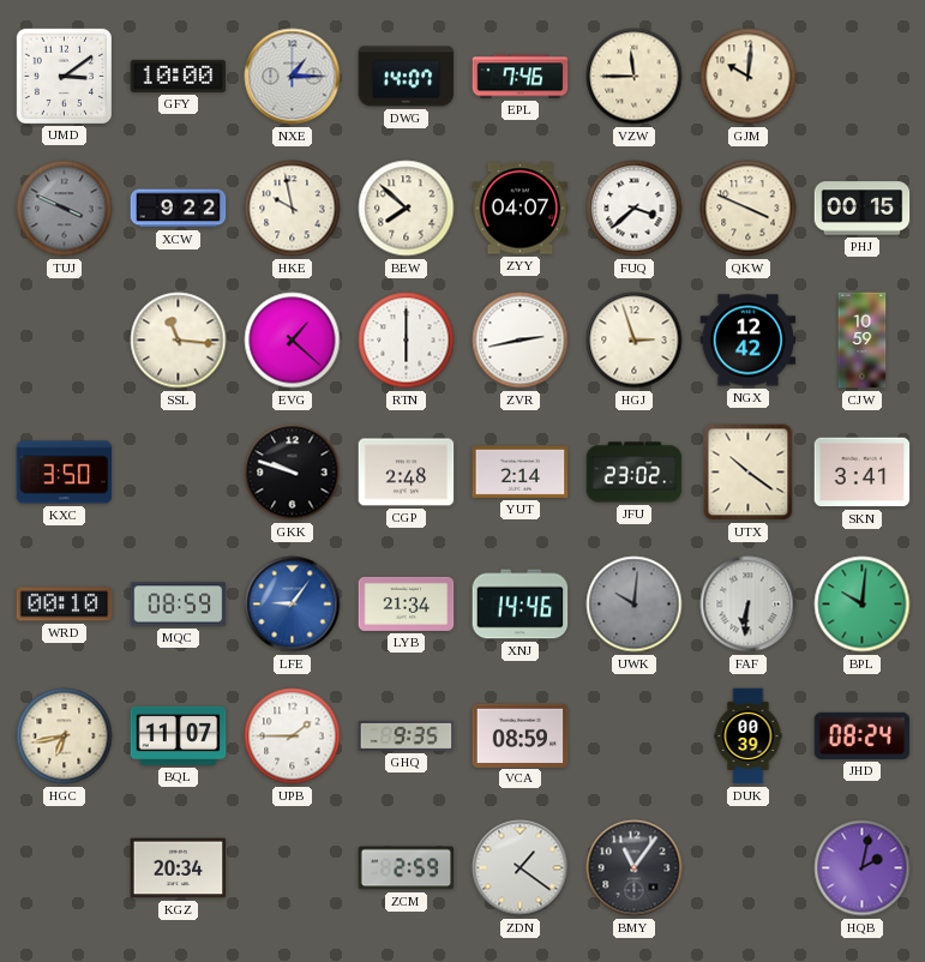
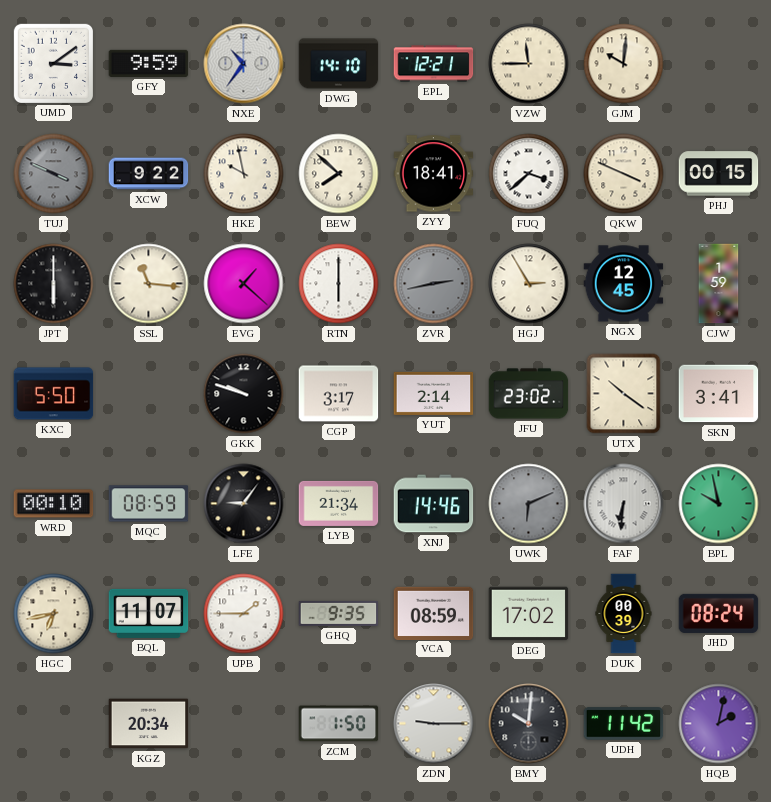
GFY: 10:00 -> 9:59
NXE: 1:15 -> 10:36
DWG: 14:07 -> 14:10
EPL: 7:46 -> 12:21
ZYY: 04:07 -> 18:41
JPT: none -> 6:00
ZVR dial: white -> grey
HGJ: 2:57 -> 2:55
NGX: 12:42 -> 12:45
CJW: 10:59 -> 1:59
KXC: 3:50 -> 5:50
CGP: 2:48 -> 3:17
LFE dial: blue -> black
UWK: 10:01 -> 6:11
BPL: 10:01 -> 9:58
DEG: none -> 17:02
ZCM: 2:59 -> 1:50
ZDN: 1:21 -> 9:15
BMY: 11:06 -> 10:01
UDH: none -> 11:42
